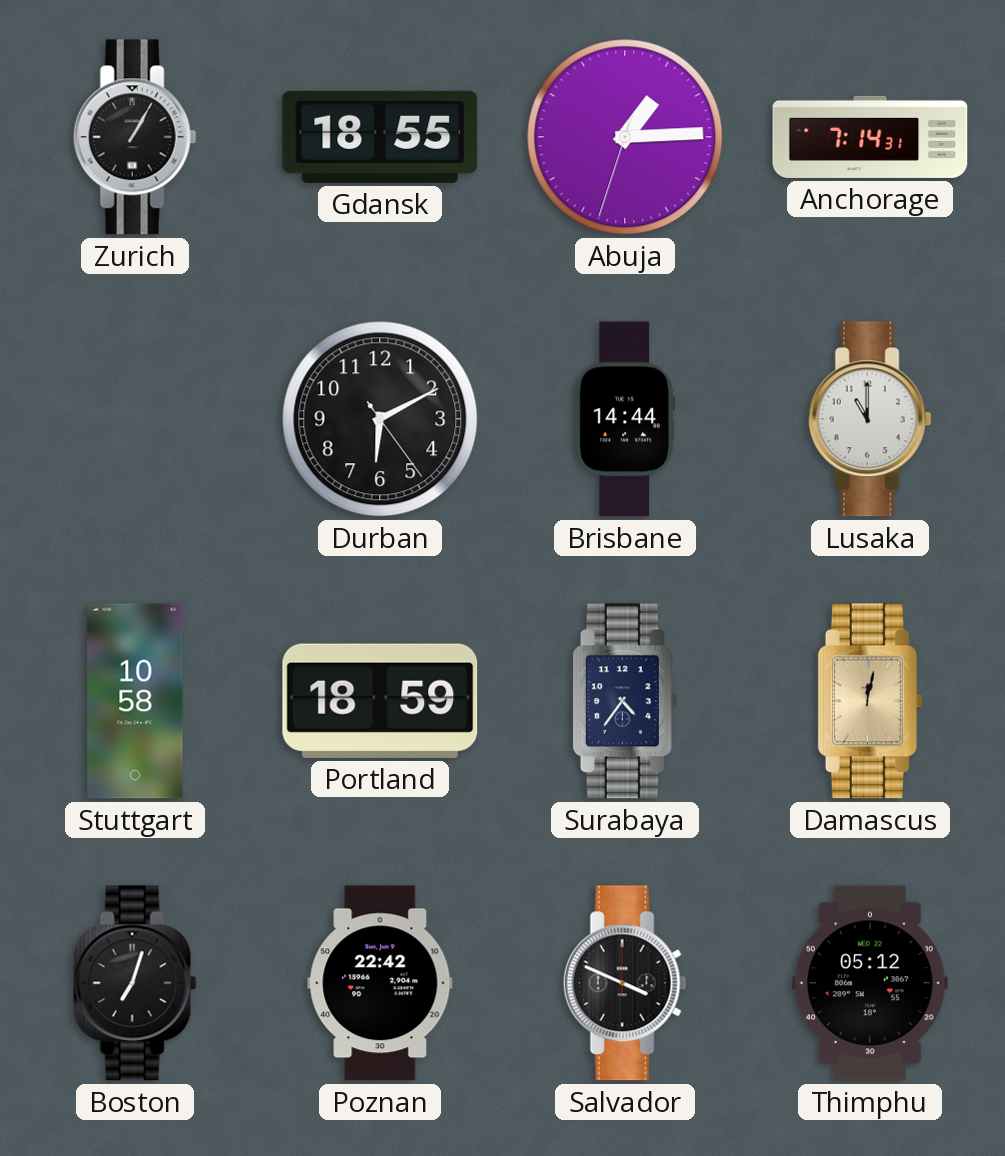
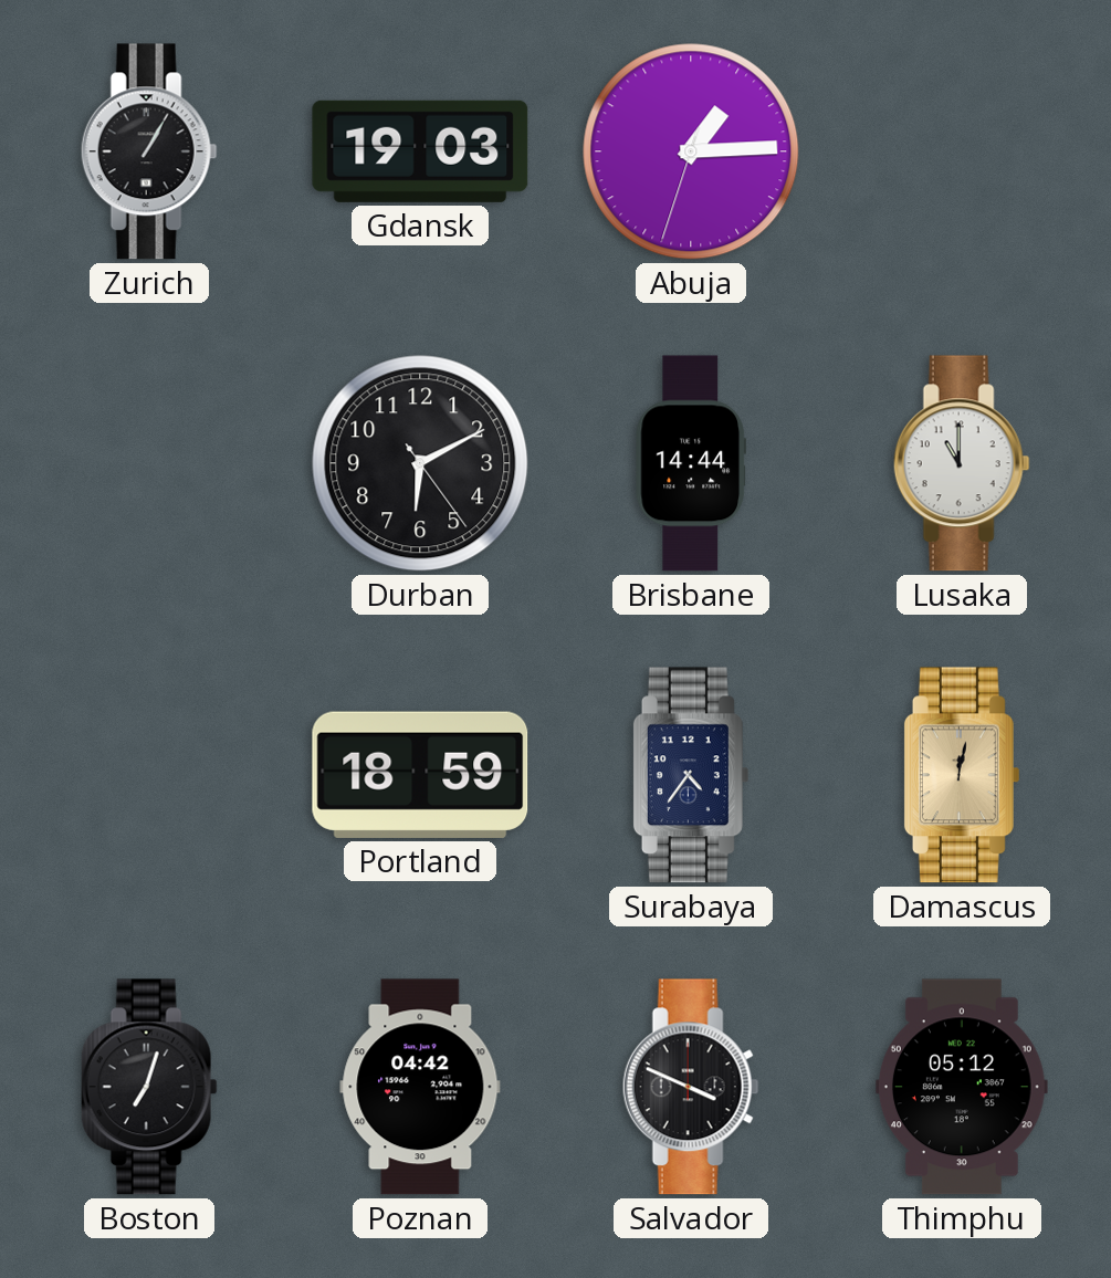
Gdansk: 18:55 -> 19:03
Anchorage: 7:14 -> none
Stuttgart: 10:58 -> none
Poznan: 22:42 -> 04:42
